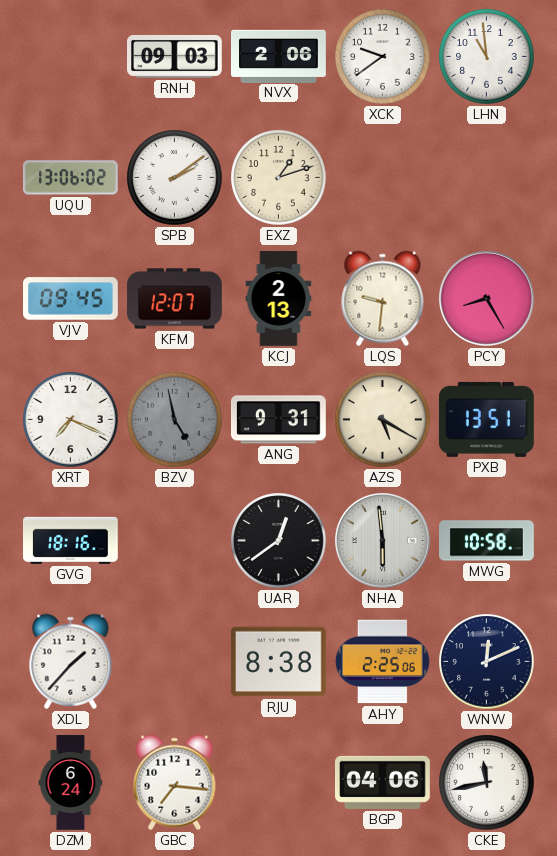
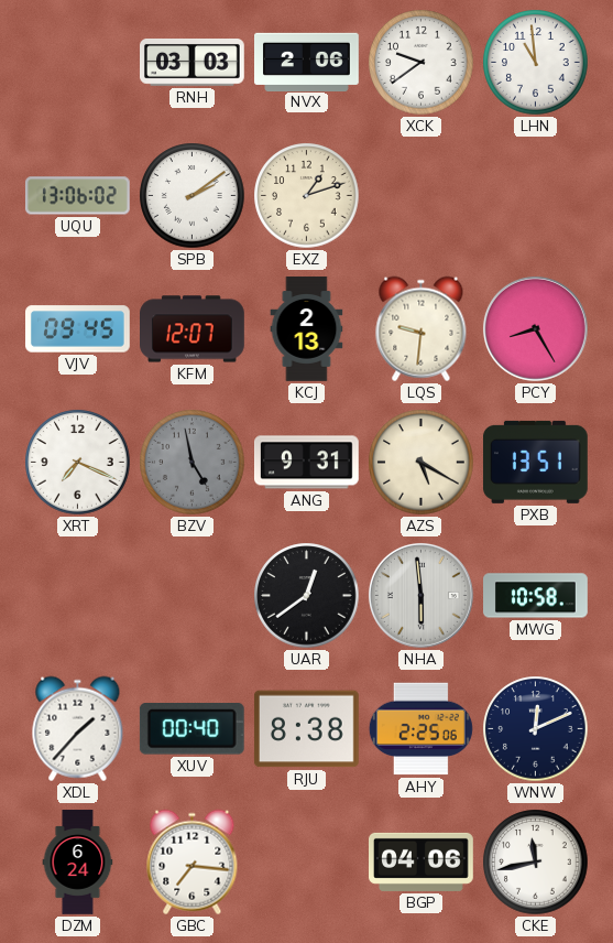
RNH: 09:03 -> 03:03
GVG: 18:16 -> none
XUV: none -> 00:40
